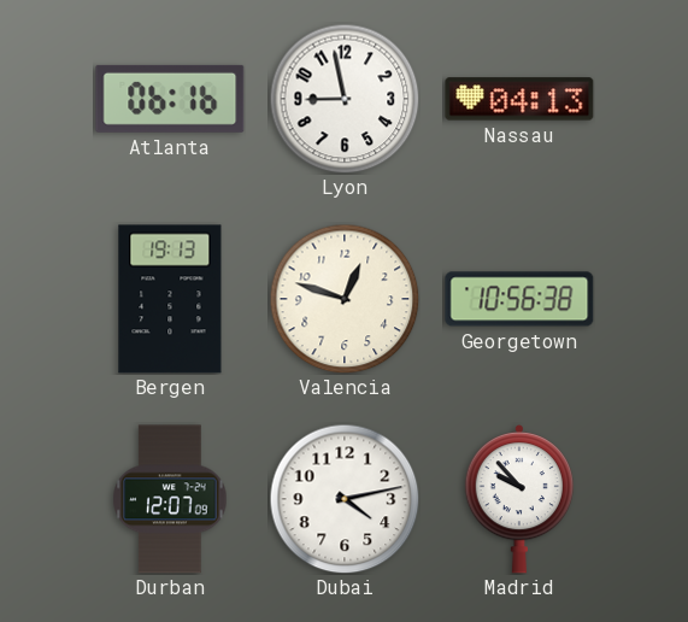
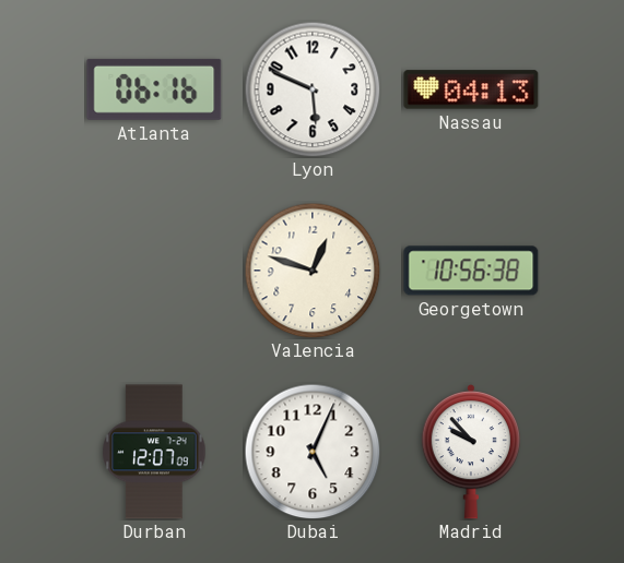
Lyon: 8:58 -> 5:49
Bergen: 19:13 -> none
Dubai: 4:13 -> 5:04
